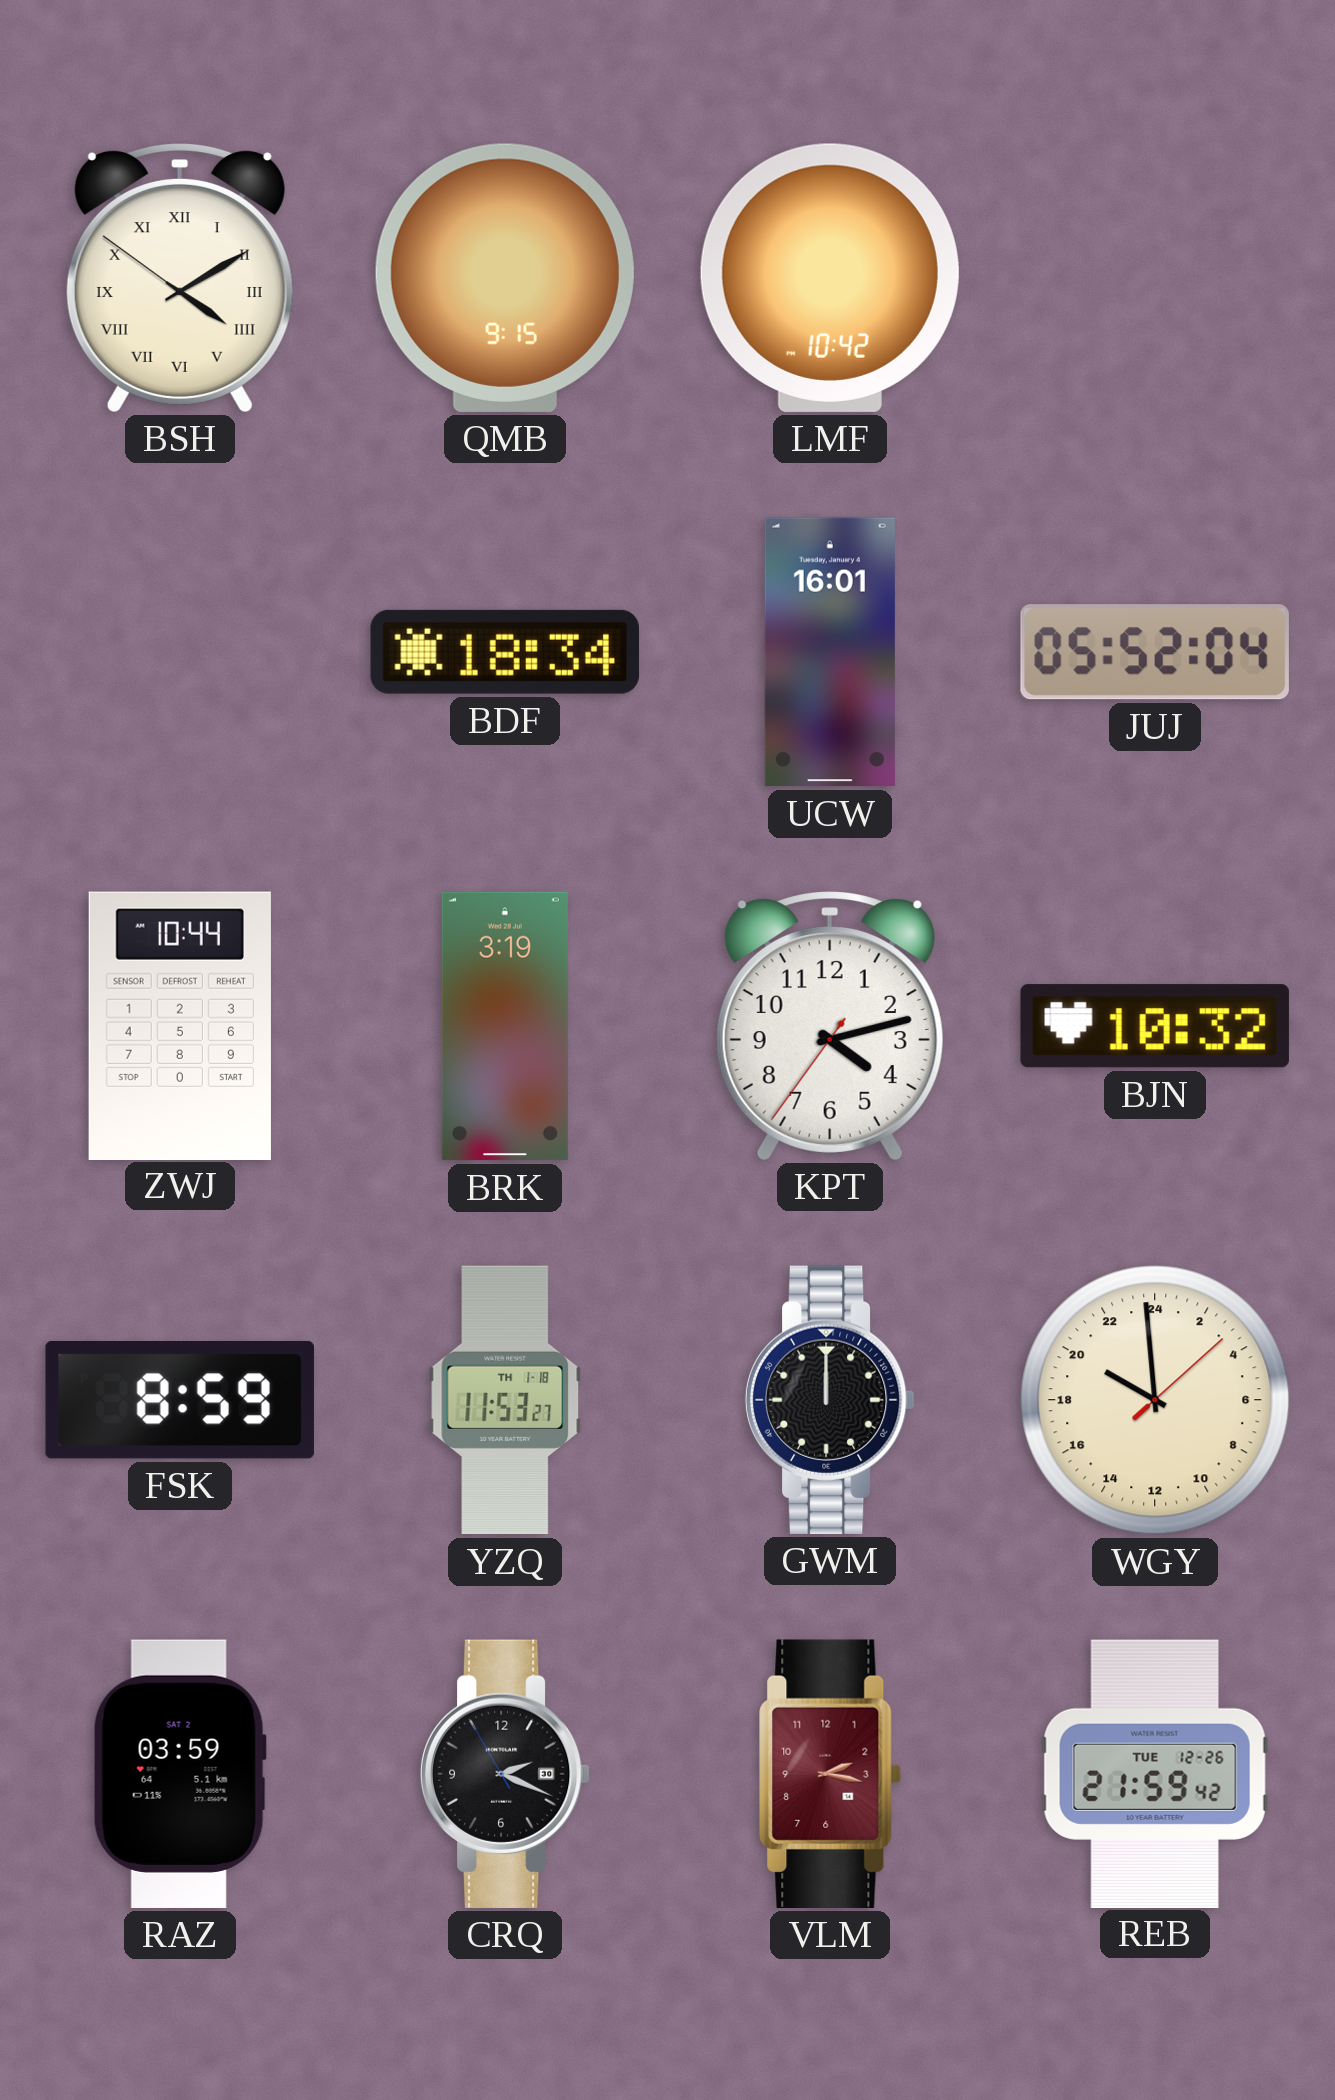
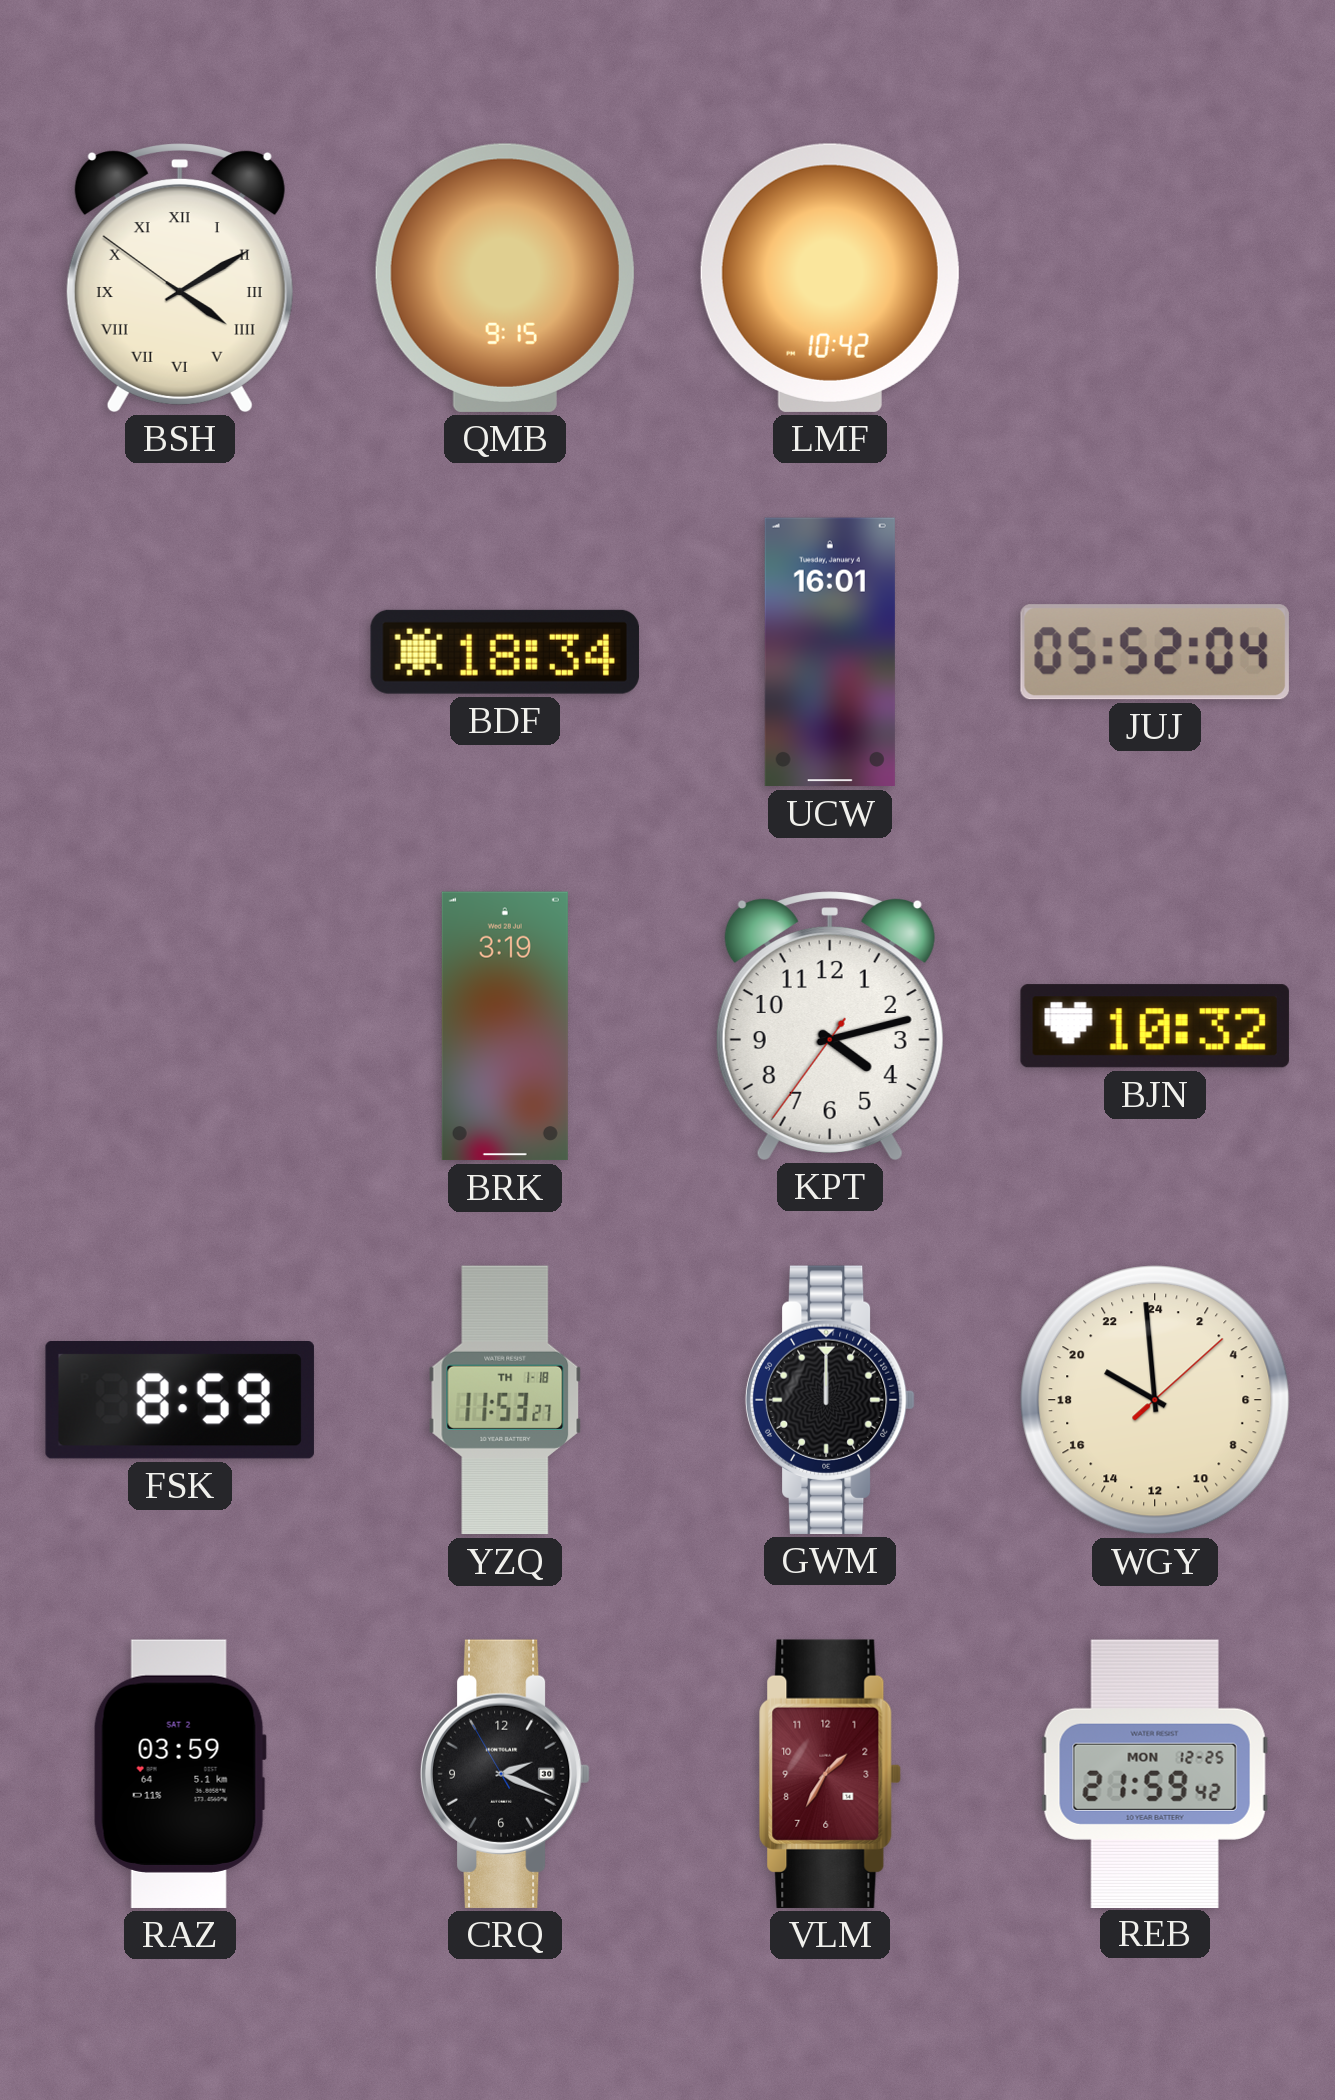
ZWJ: 10:44 -> none
VLM: 2:17 -> 1:35
REB date: TUE 12-26 -> MON 12-25
